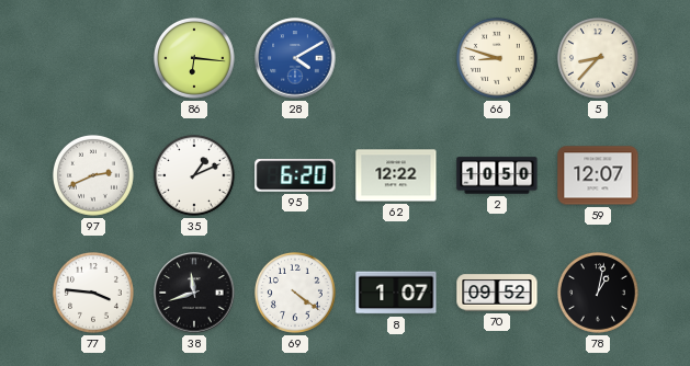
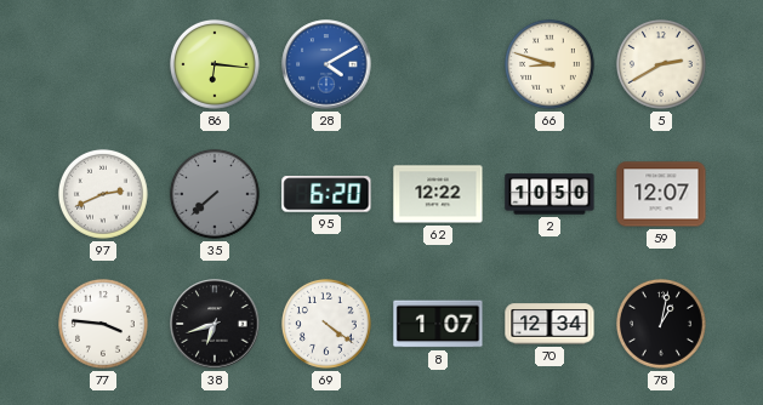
5: 8:37 -> 2:40
35: 1:11 -> 7:38
35 dial: white -> grey
38: 11:42 -> 6:42
70: 09:52 -> 12:34
